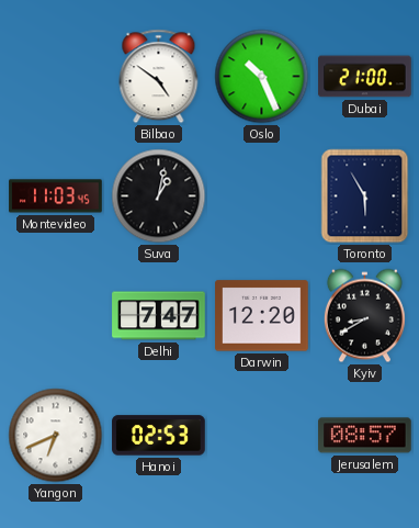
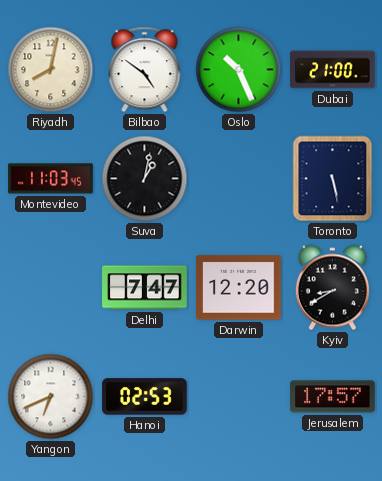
Riyadh: none -> 8:02
Toronto: 5:55 -> 5:28
Jerusalem: 08:57 -> 17:57
